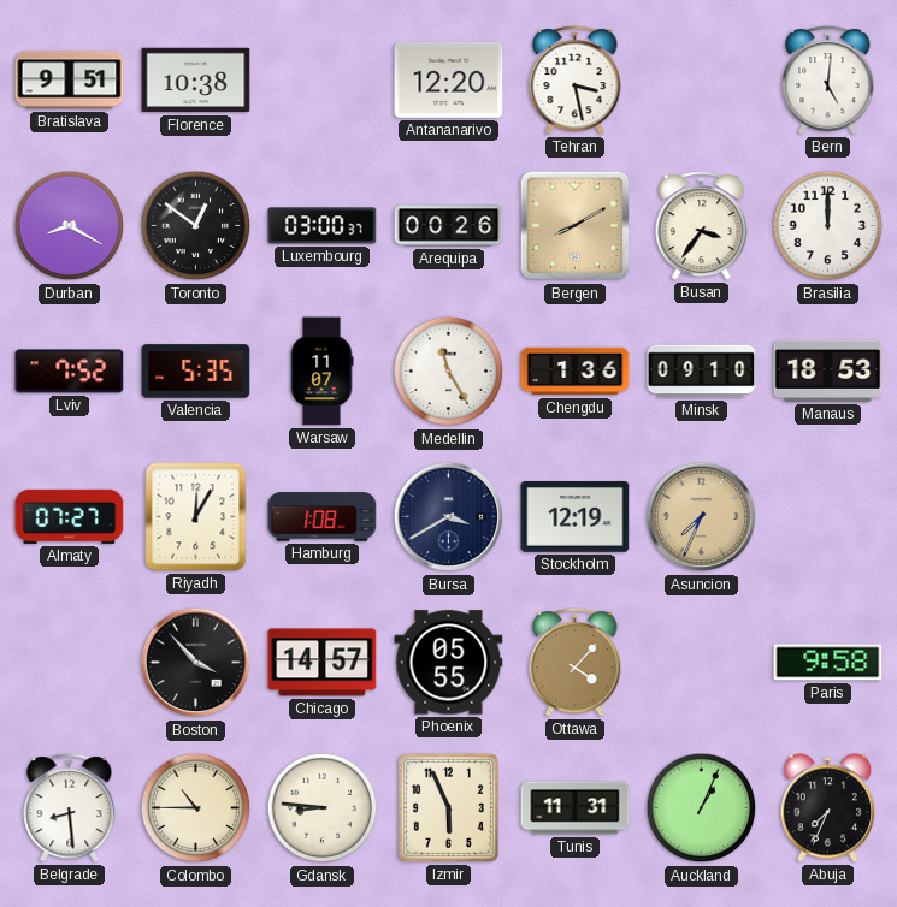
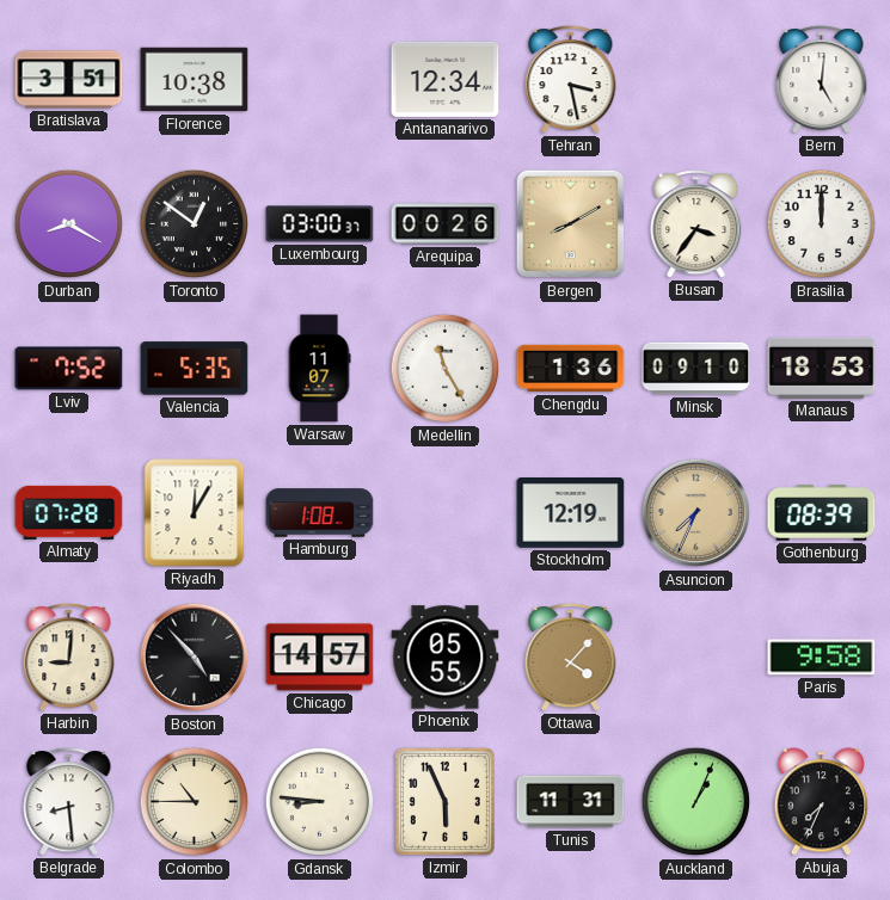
Bratislava: 9:51 -> 3:51
Antananarivo: 12:20 -> 12:34
Almaty: 07:27 -> 07:28
Bursa: 3:40 -> none
Gothenburg: none -> 08:39
Harbin: none -> 9:01
Boston: 3:53 -> 4:53
